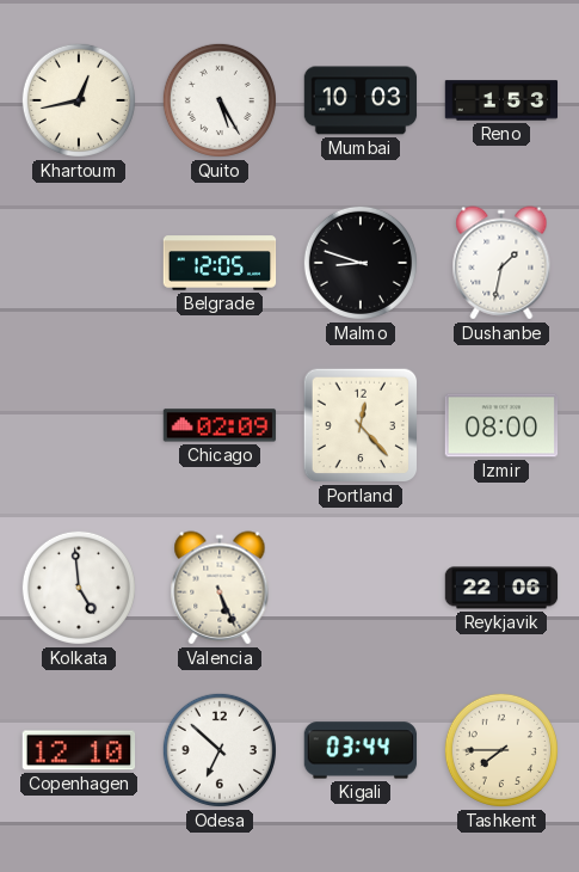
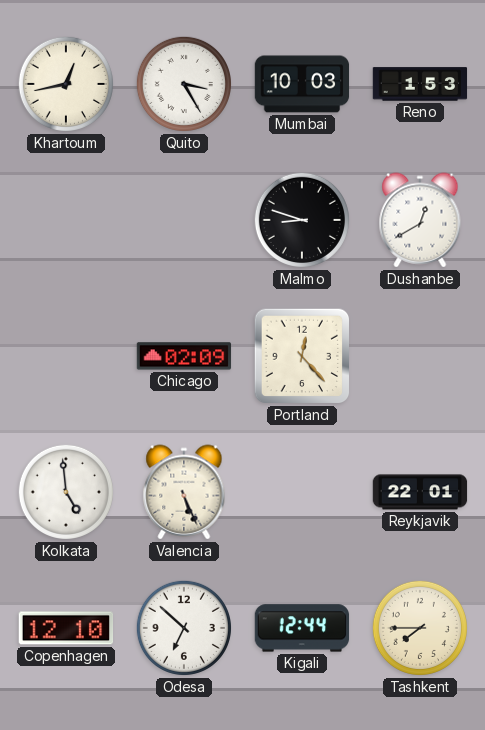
Quito: 5:25 -> 3:25
Belgrade: 12:05 -> none
Dushanbe: 1:32 -> 12:40
Izmir: 08:00 -> none
Reykjavik: 22:06 -> 22:01
Kigali: 03:44 -> 12:44
